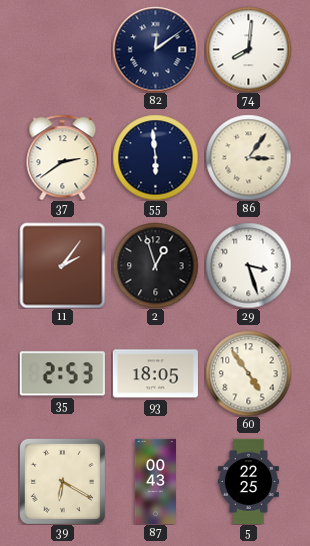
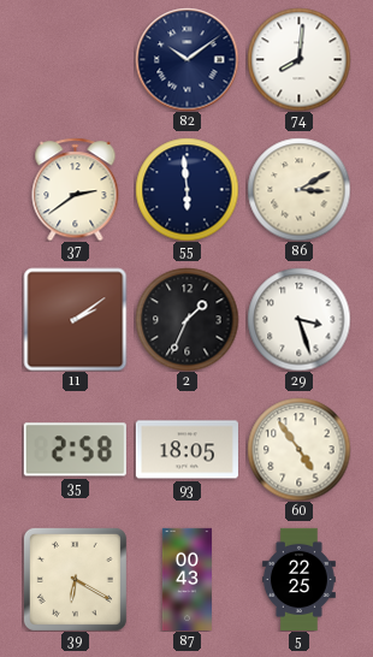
82: 12:09 -> 10:09
86: 3:06 -> 3:10
11: 2:06 -> 2:09
2: 12:57 -> 1:34
35: 2:53 -> 2:58
